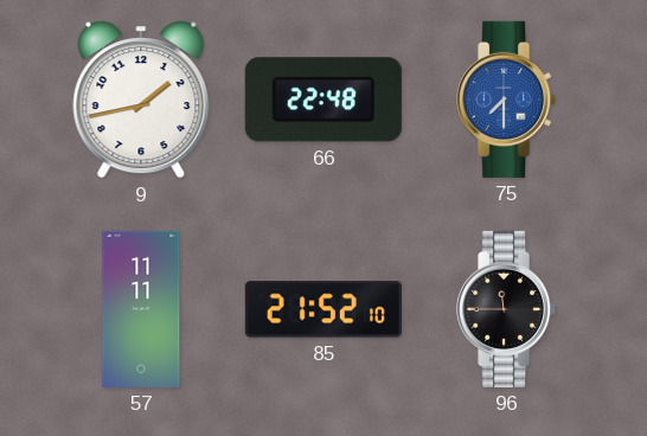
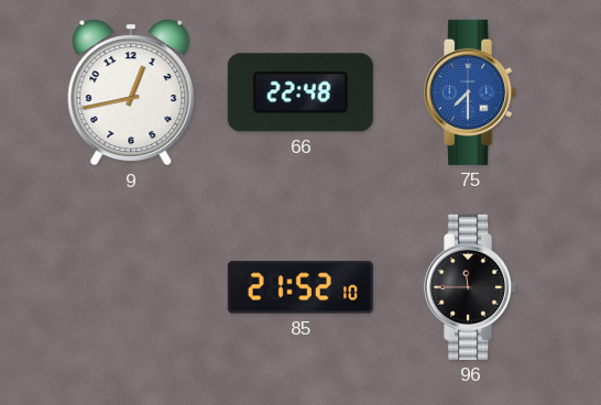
9: 1:43 -> 12:43
57: 11:11 -> none
